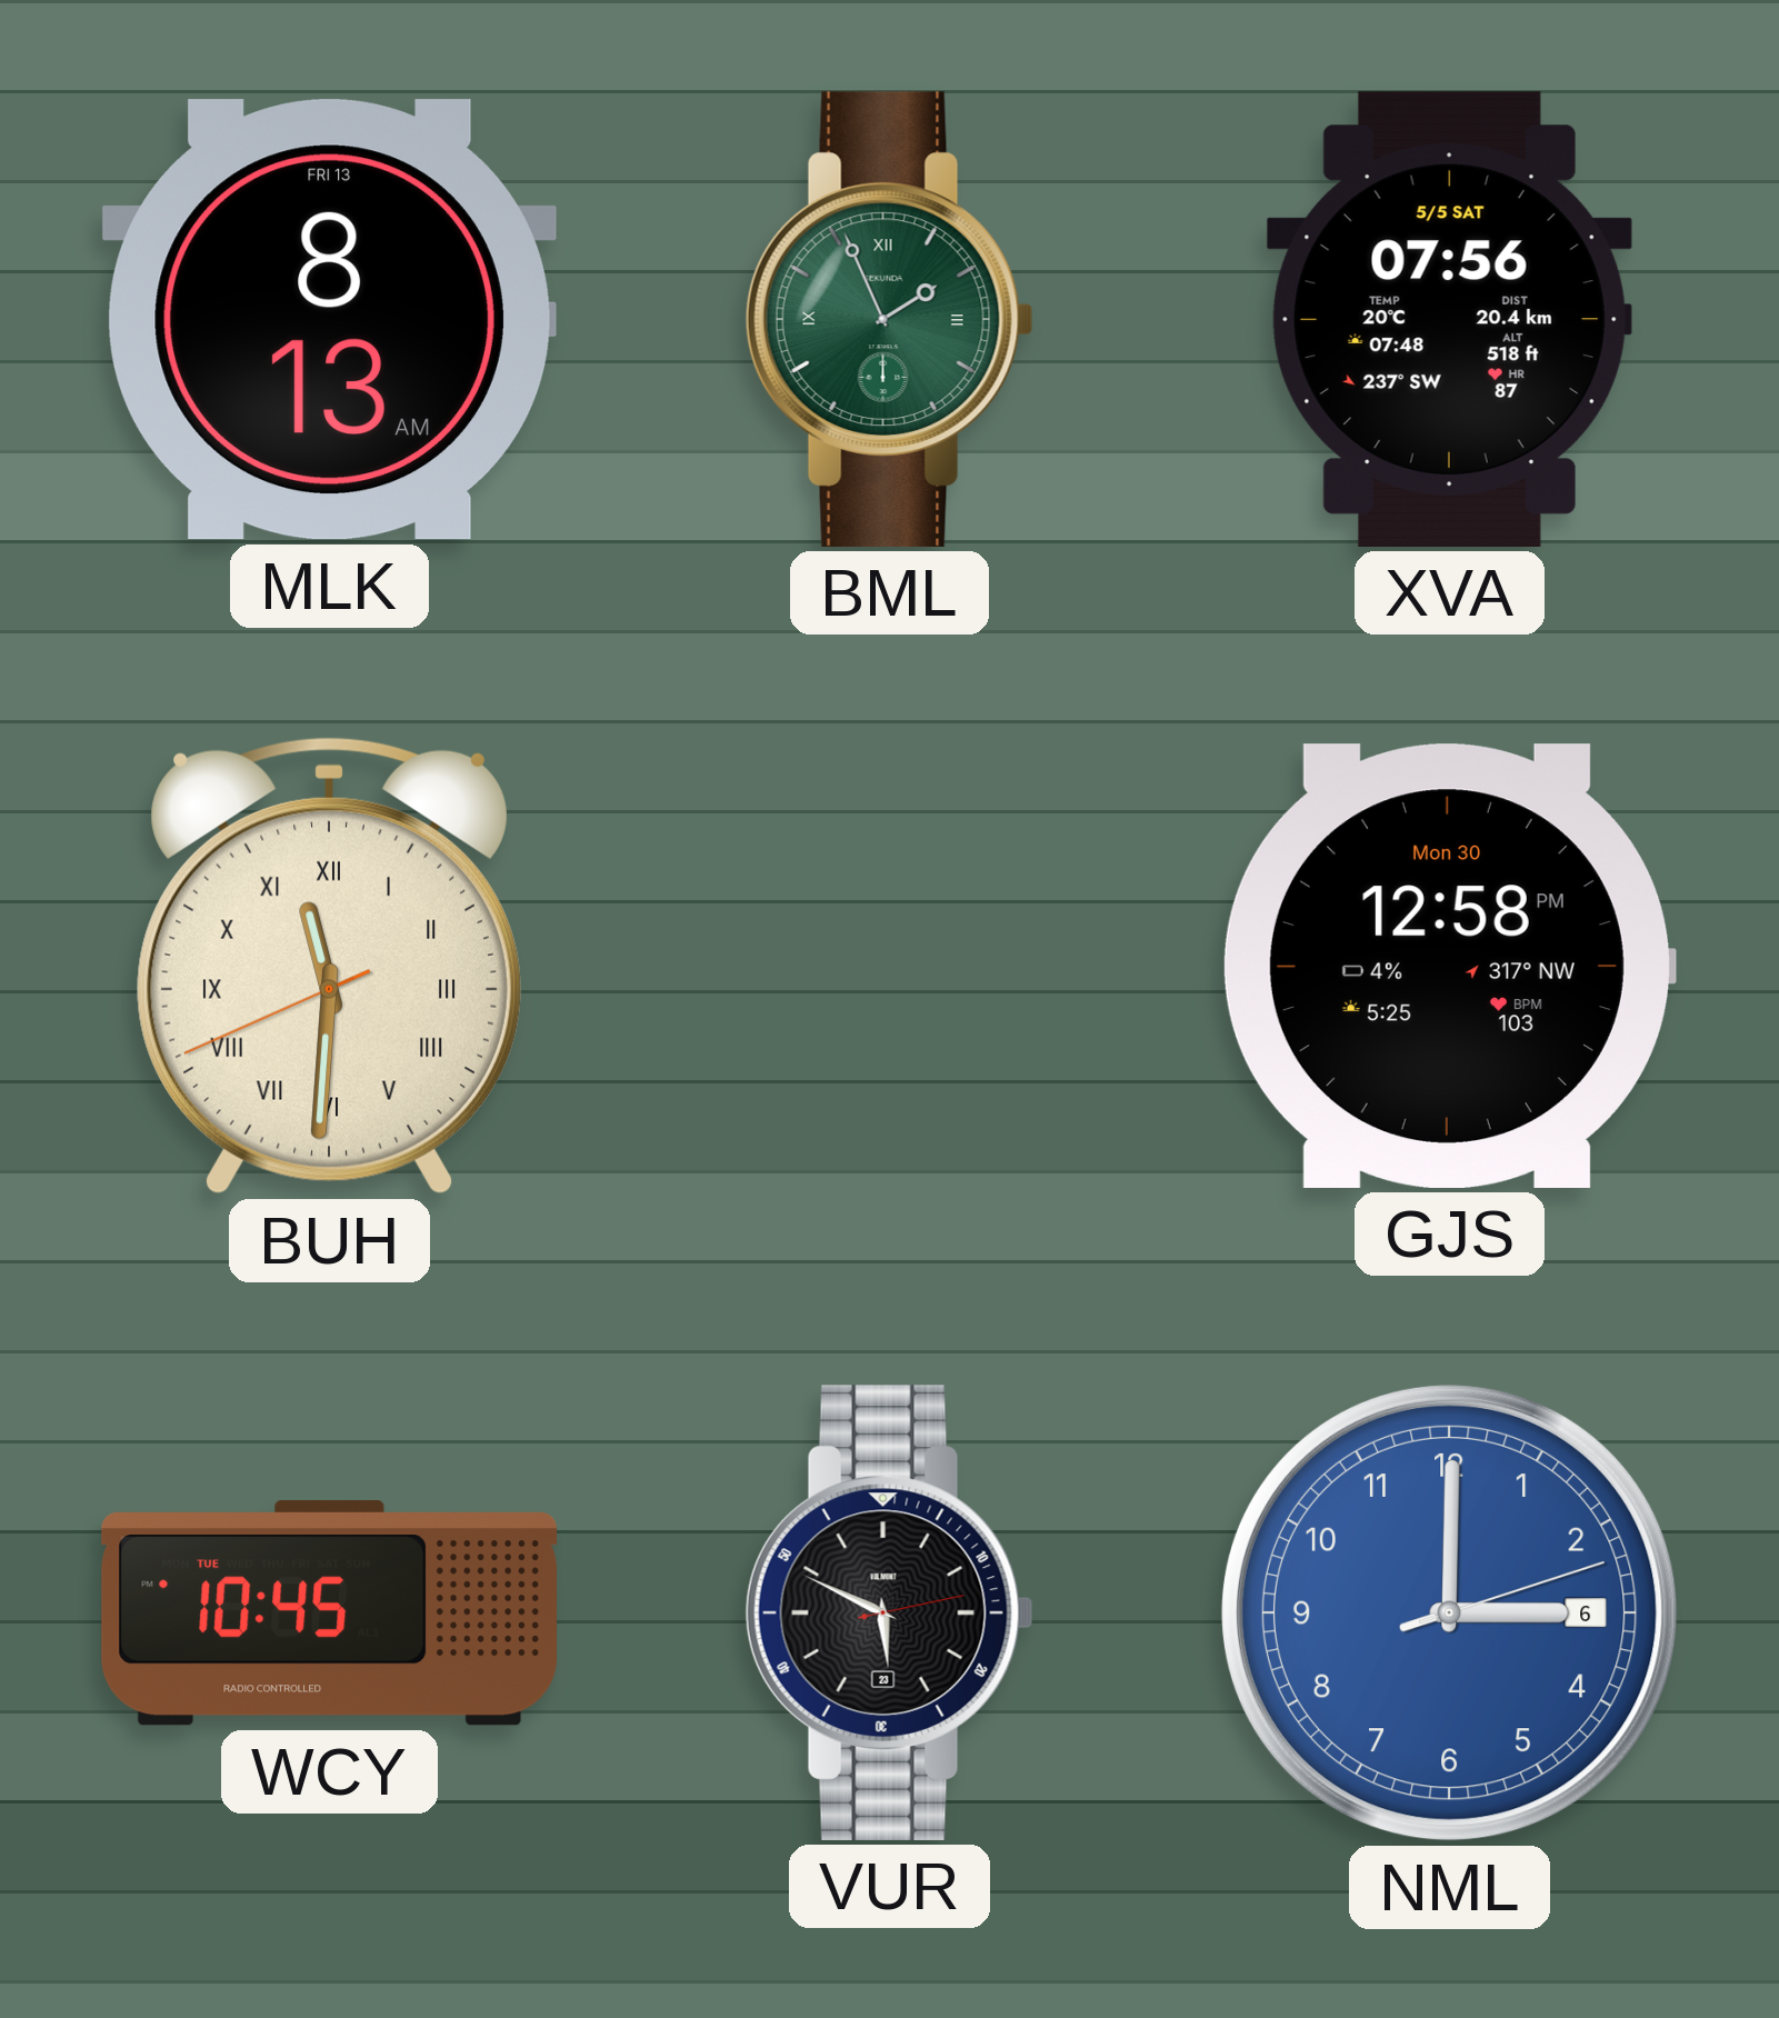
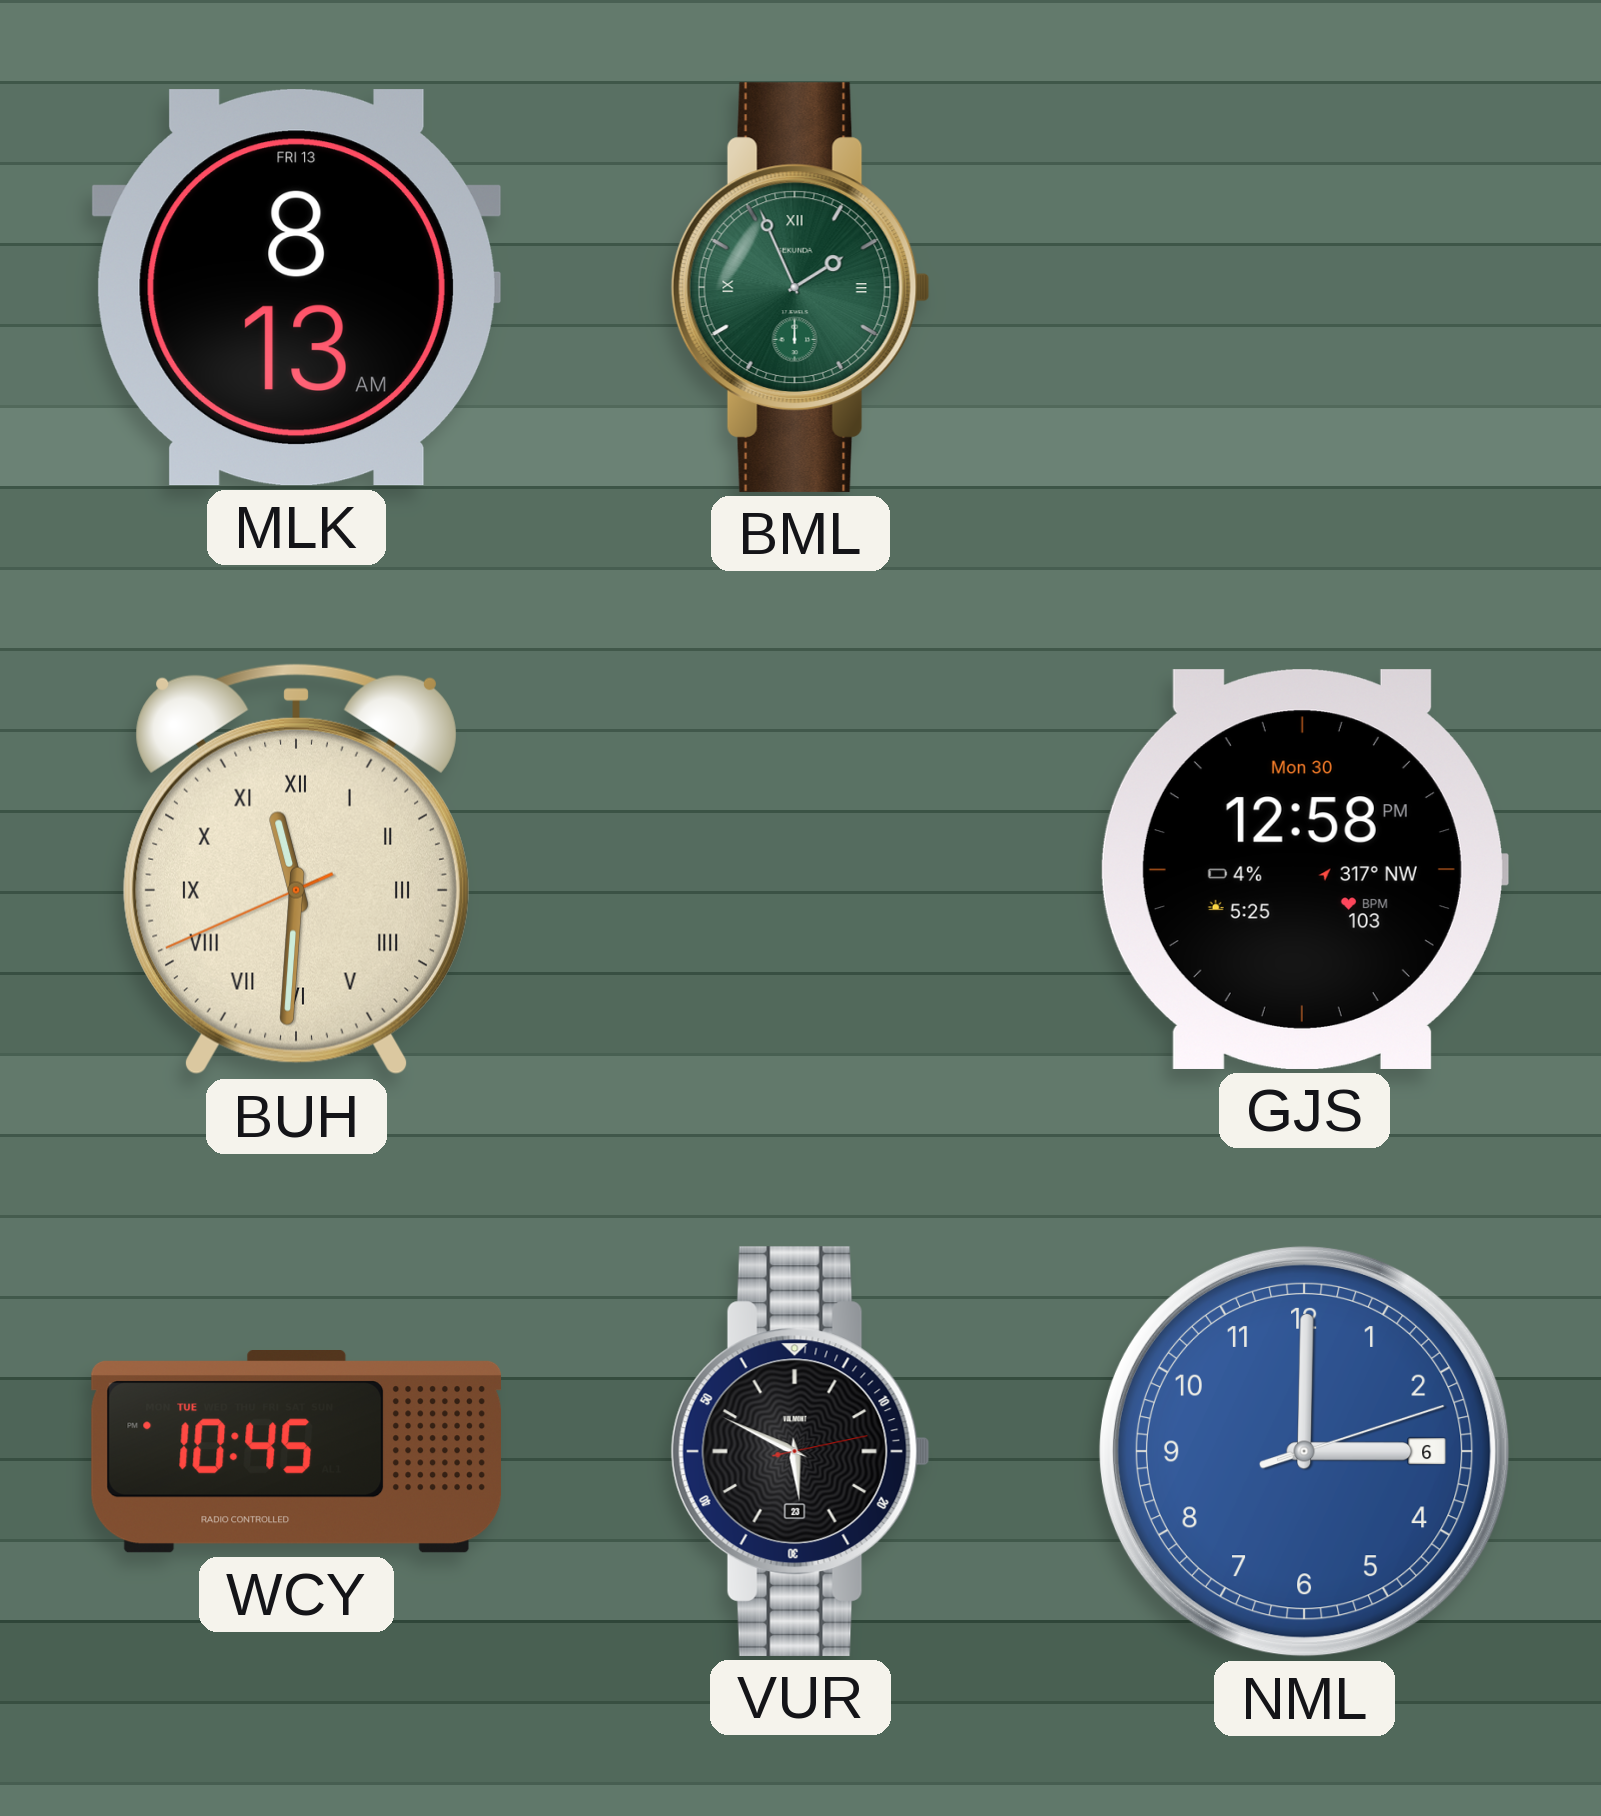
XVA: 07:56 -> none
